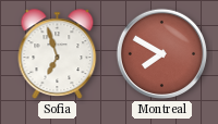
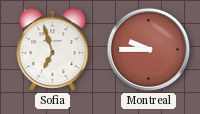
Montreal: 7:50 -> 9:45
